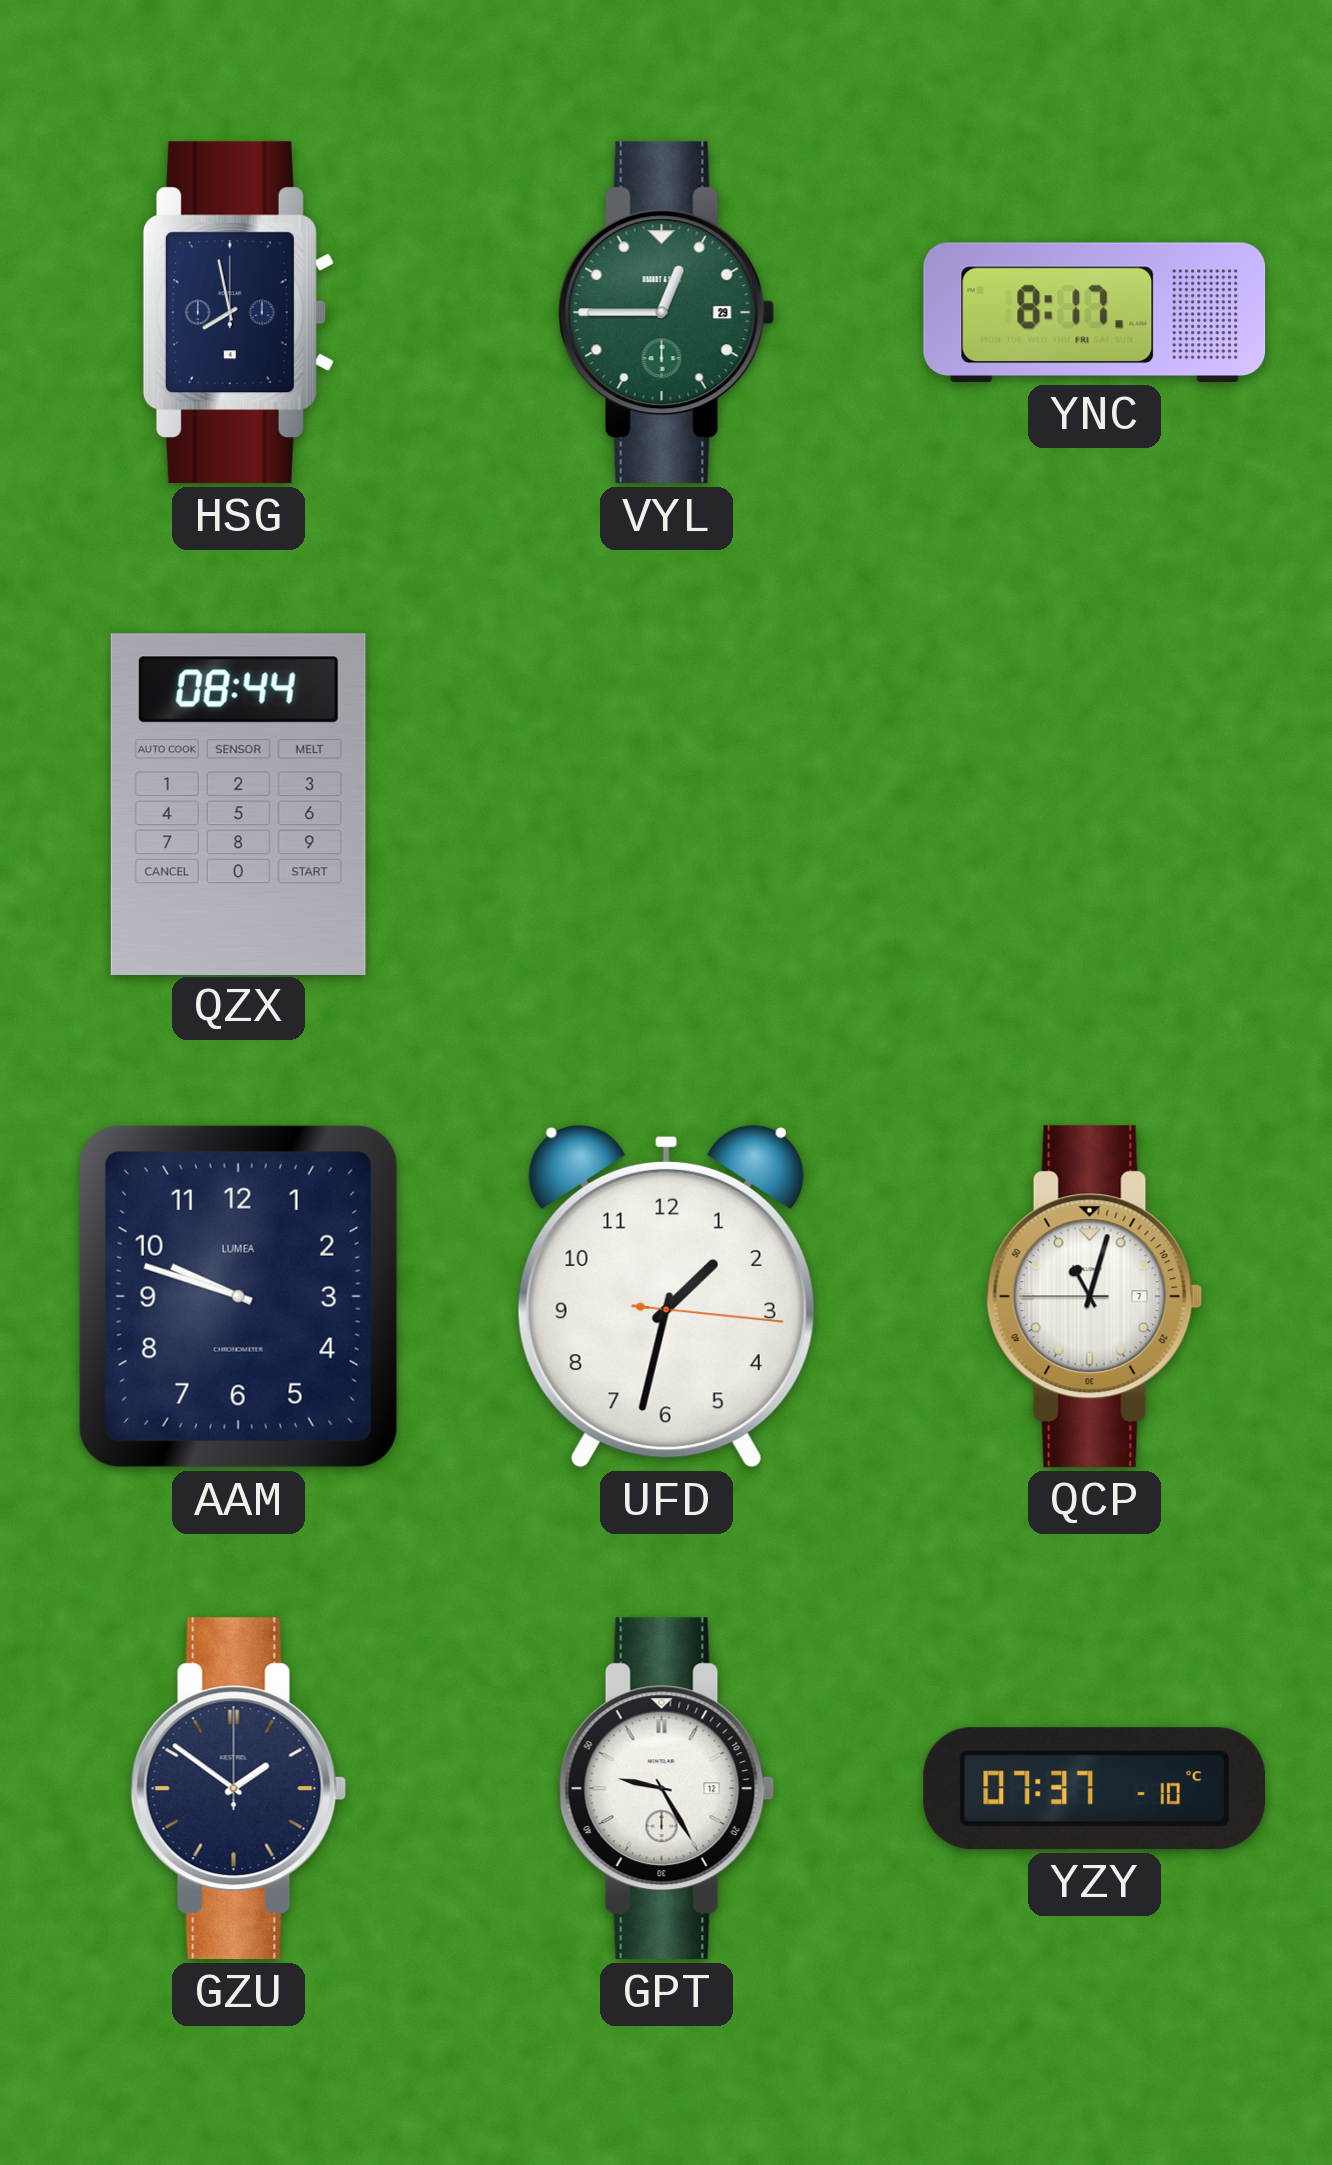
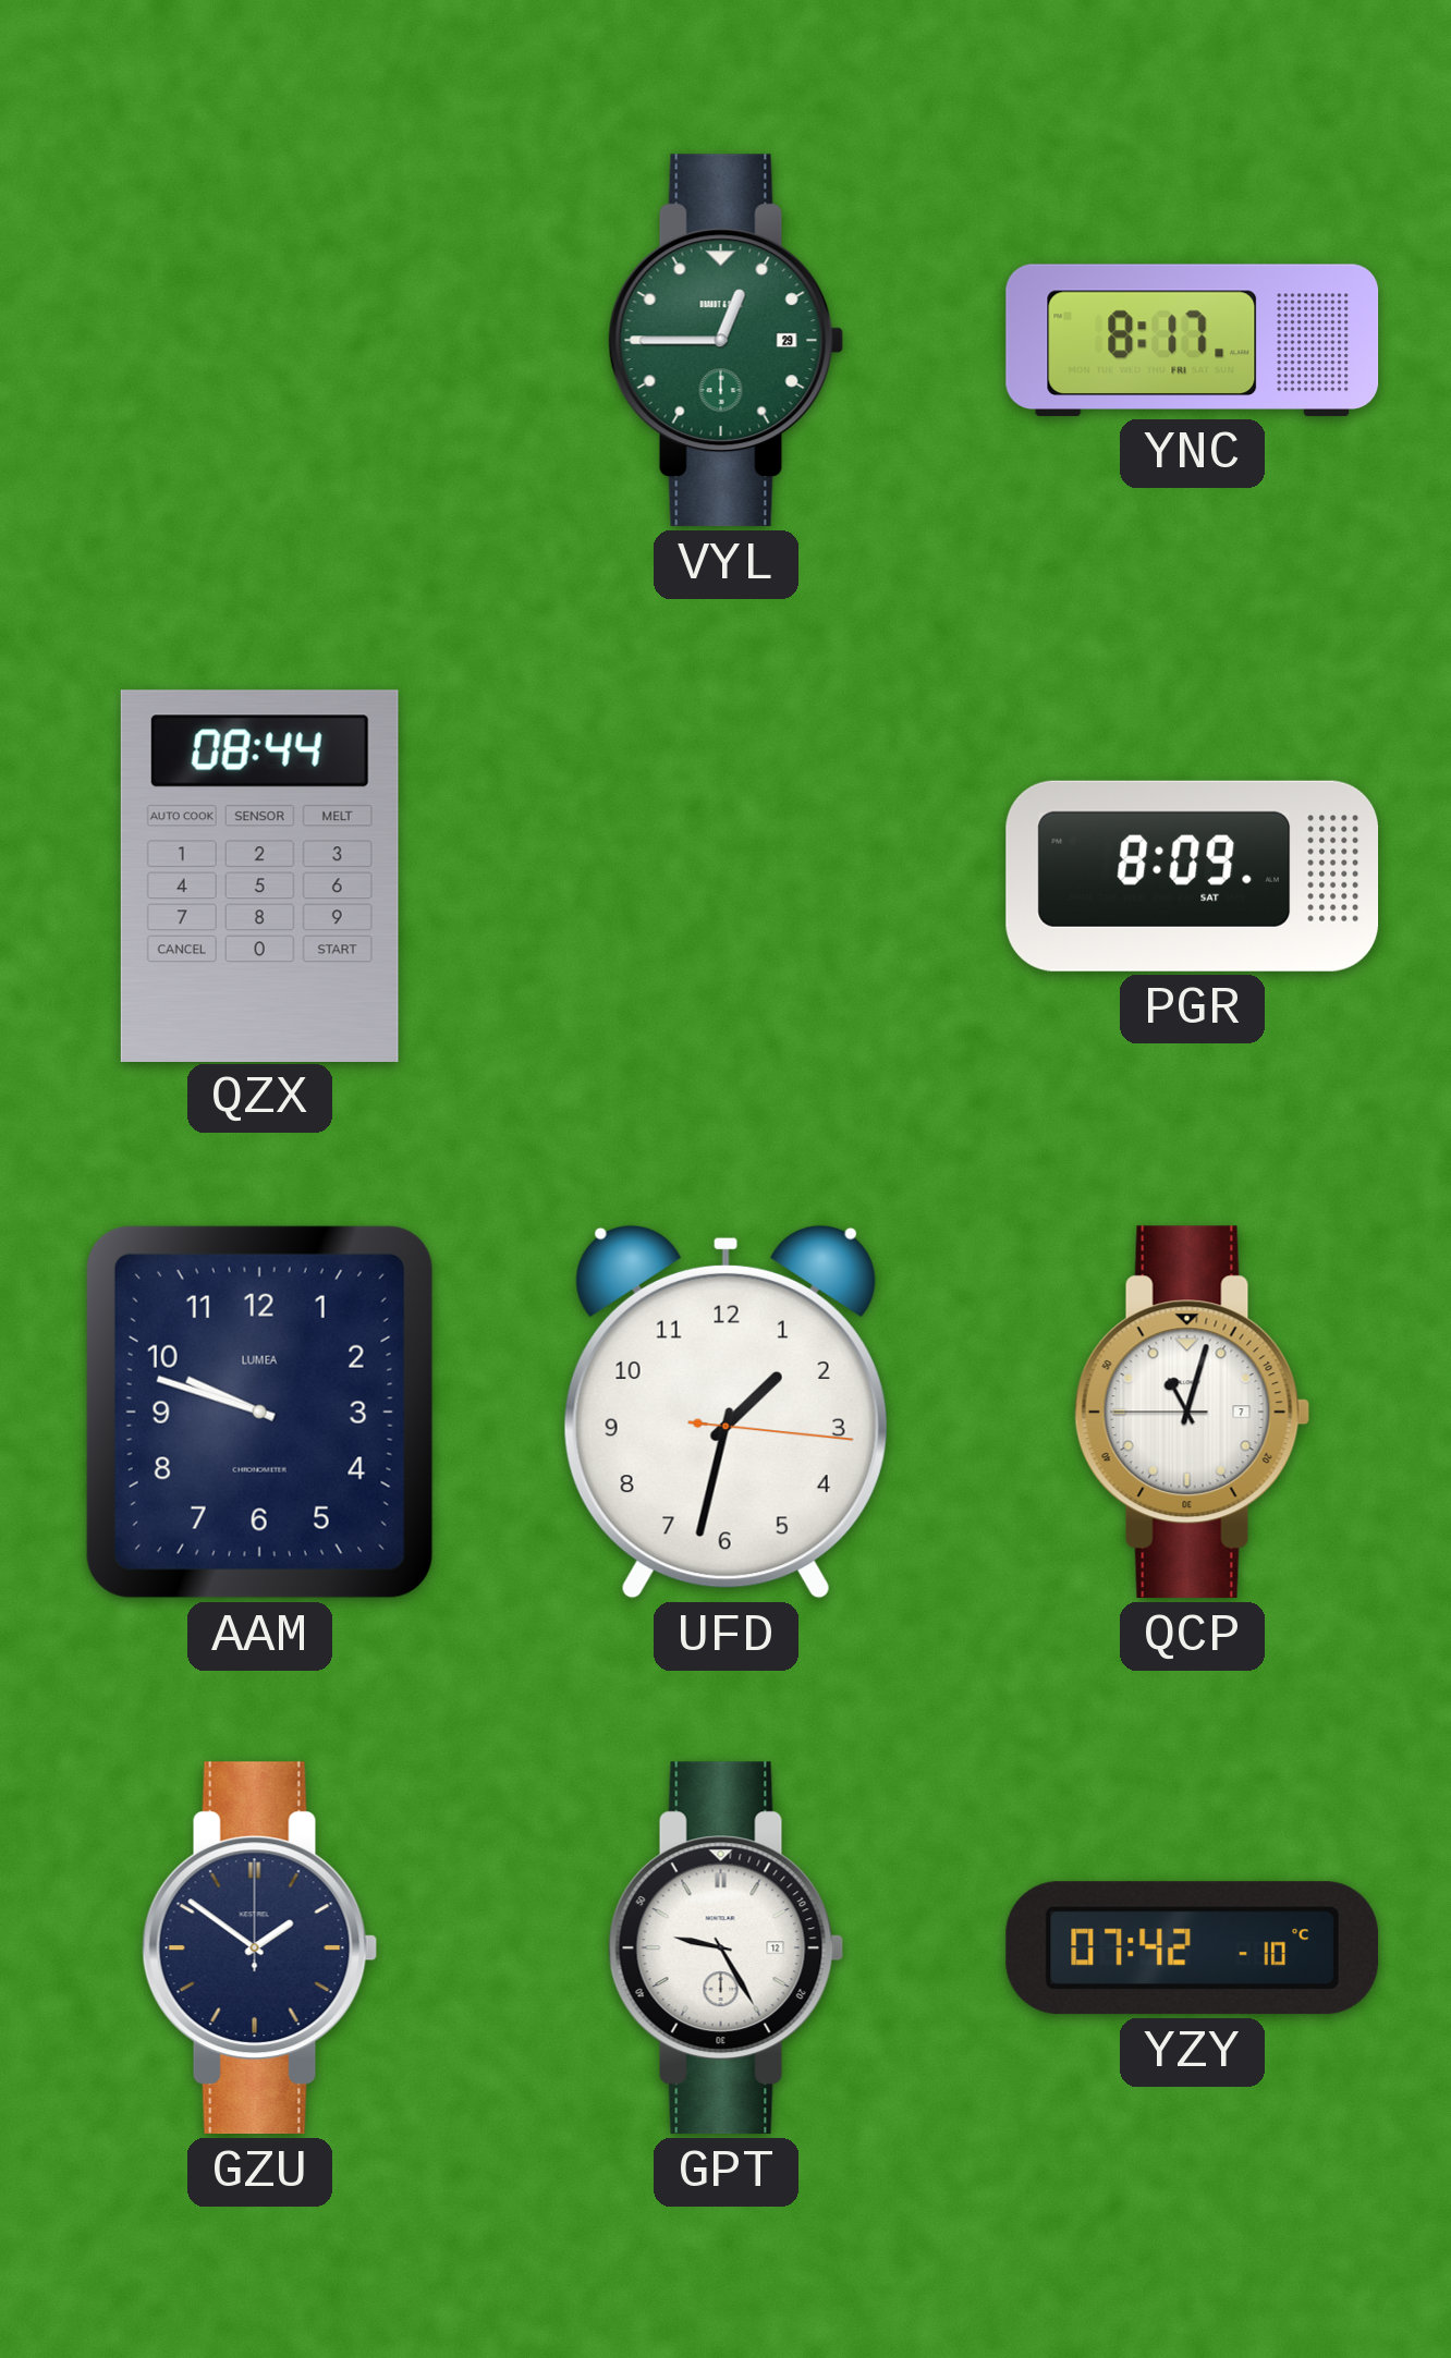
HSG: 7:58 -> none
PGR: none -> 8:09
YZY: 07:37 -> 07:42
